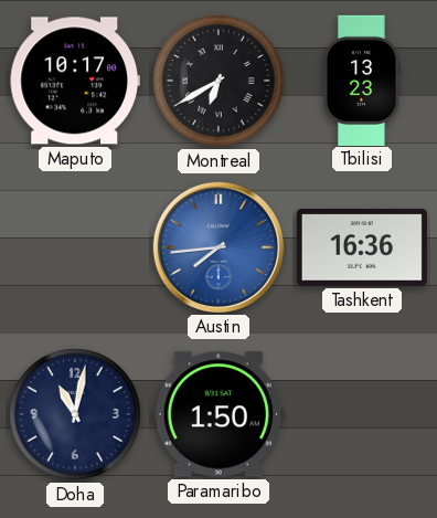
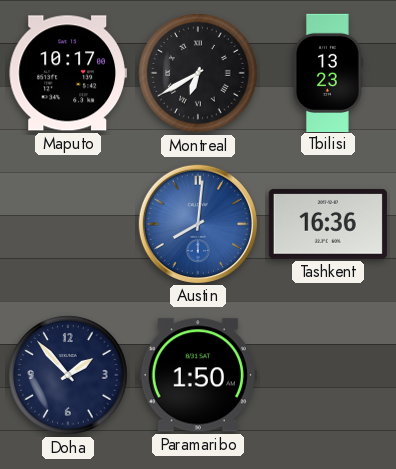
Austin: 7:44 -> 8:01
Doha: 11:02 -> 1:53
